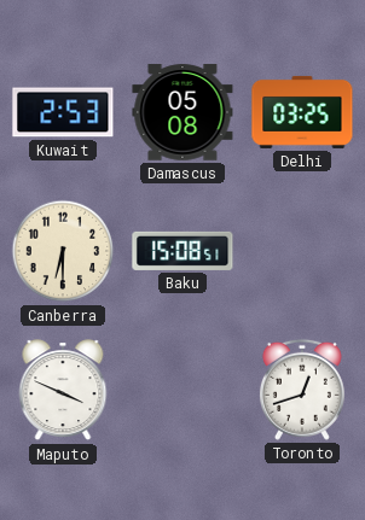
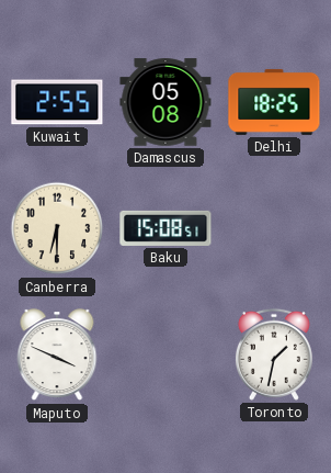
Kuwait: 2:53 -> 2:55
Delhi: 03:25 -> 18:25
Toronto: 12:42 -> 1:32
